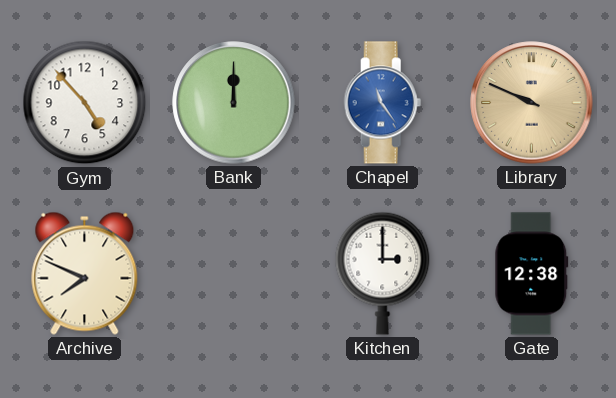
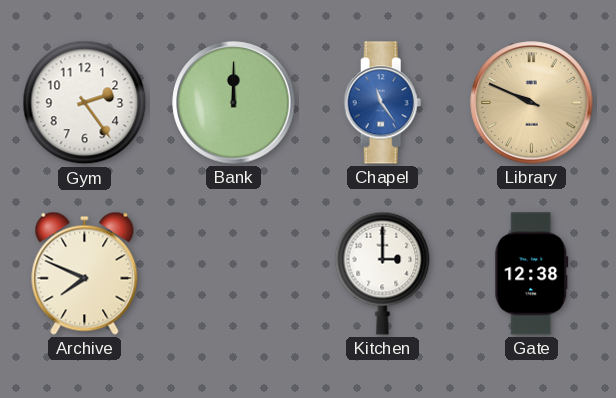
Gym: 4:53 -> 2:24
